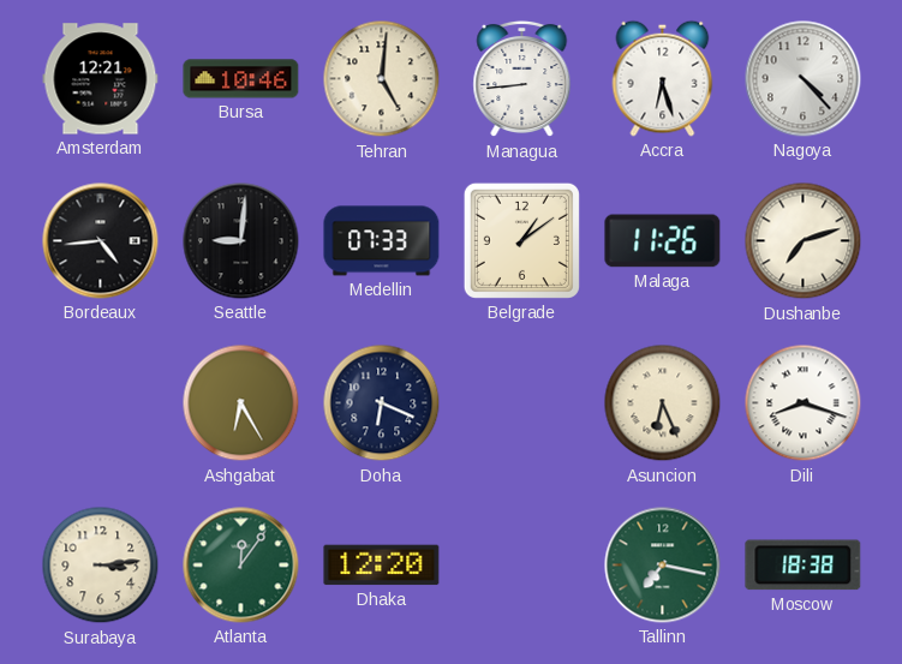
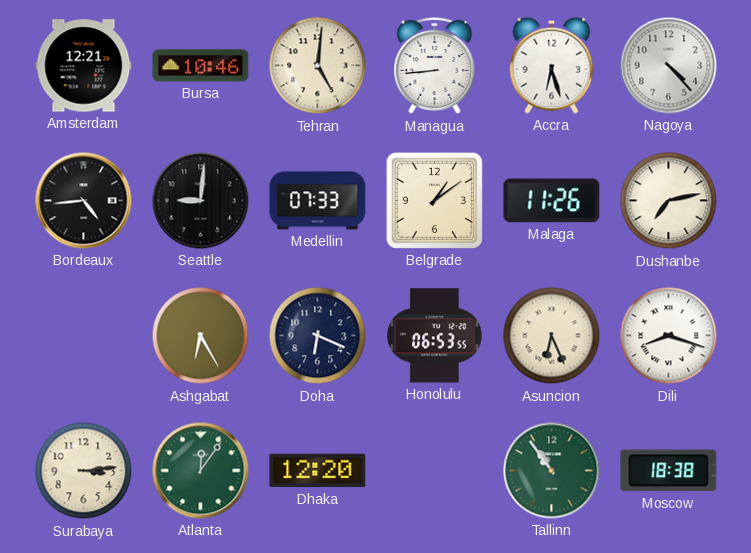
Dushanbe: 7:12 -> 7:13
Honolulu: none -> 06:53
Tallinn: 7:17 -> 10:54
